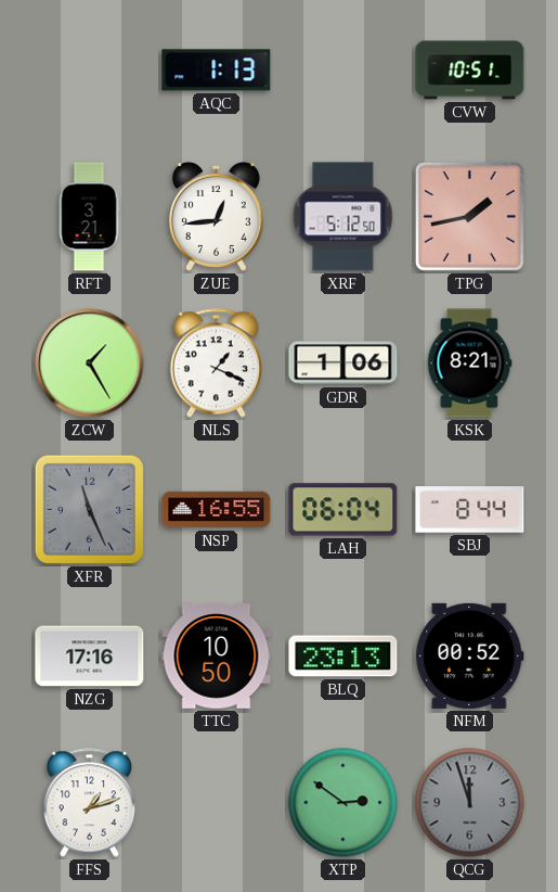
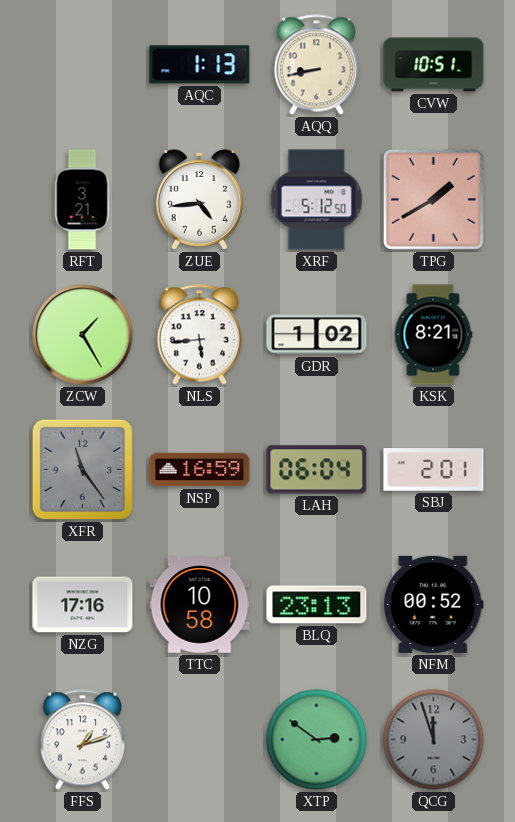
AQQ: none -> 8:43
ZUE: 12:44 -> 4:44
TPG: 1:43 -> 1:40
NLS: 1:19 -> 5:44
GDR: 1:06 -> 1:02
XFR: 11:26 -> 11:24
NSP: 16:55 -> 16:59
SBJ: 8:44 -> 2:01
TTC: 10:50 -> 10:58
